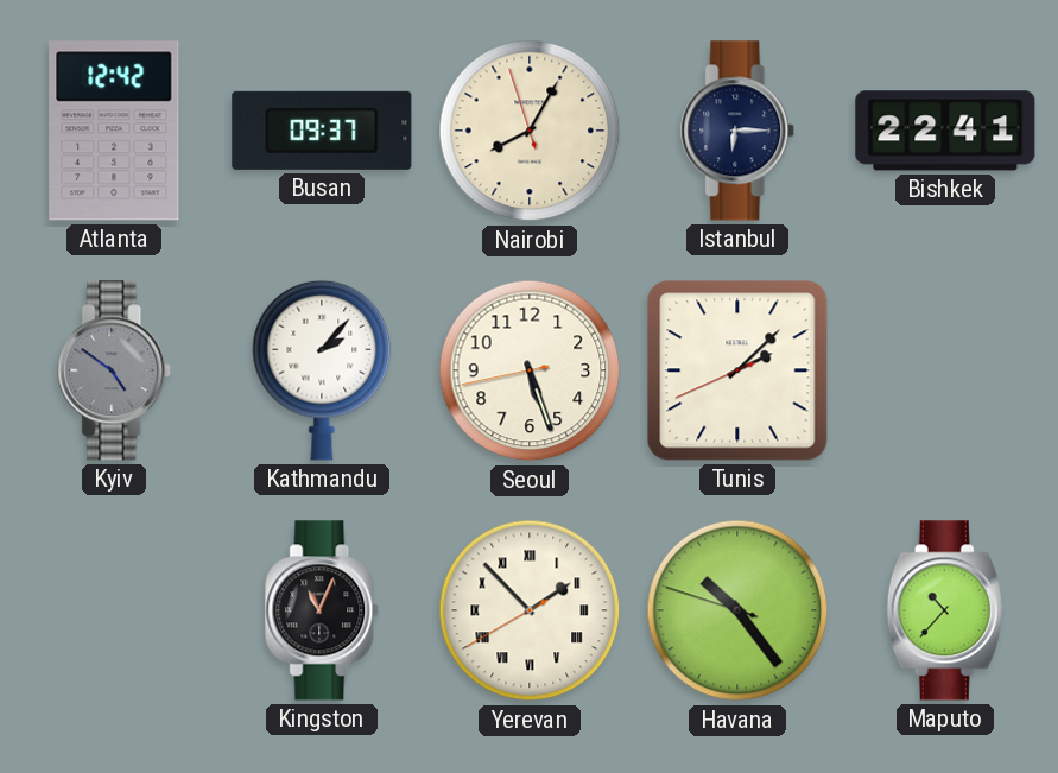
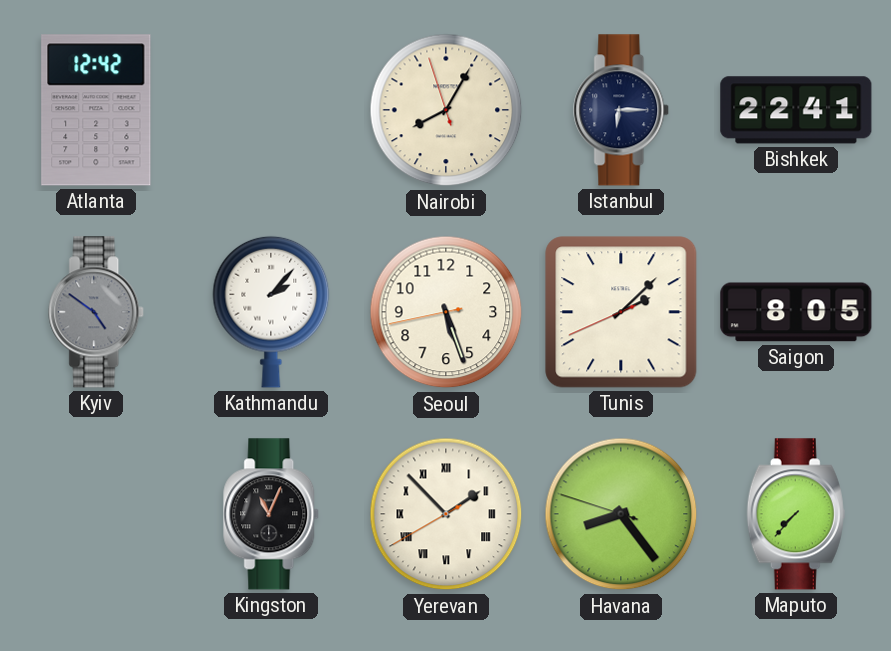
Busan: 09:37 -> none
Saigon: none -> 8:05
Havana: 10:23 -> 8:23
Maputo: 10:37 -> 7:37
